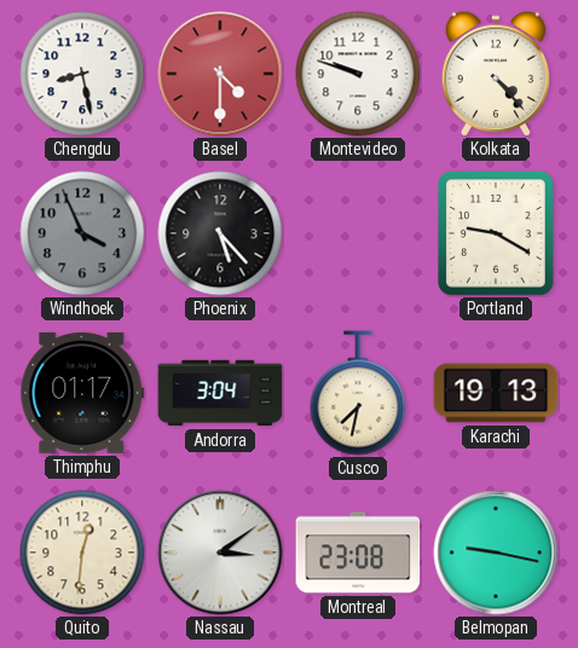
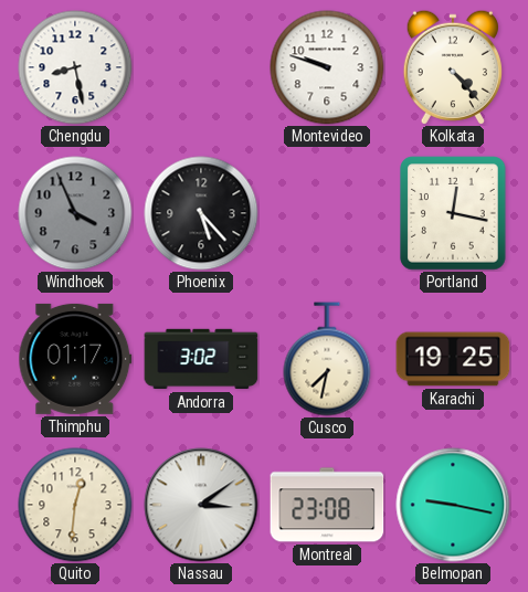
Basel: 4:30 -> none
Portland: 9:20 -> 12:17
Andorra: 3:04 -> 3:02
Karachi: 19:13 -> 19:25
